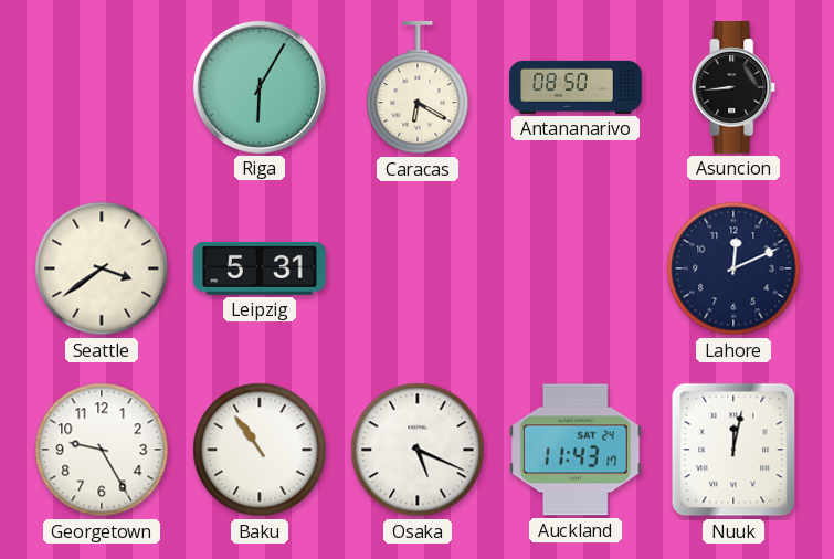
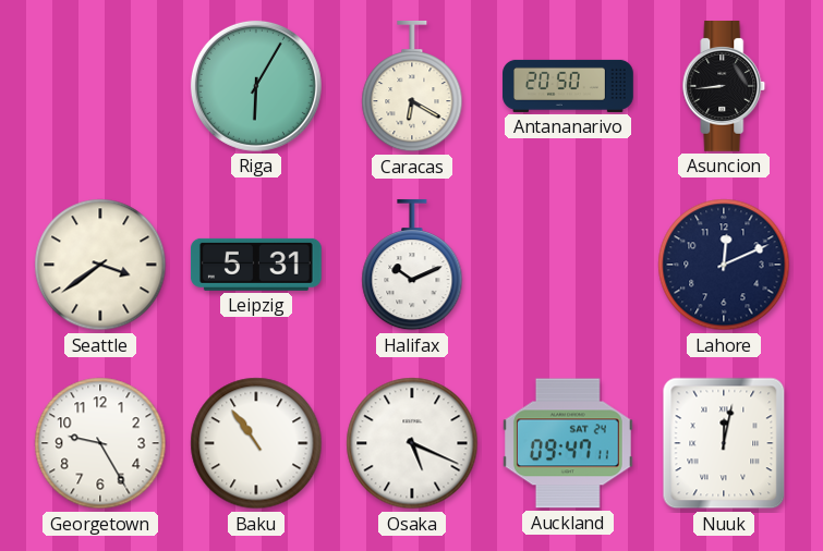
Antananarivo: 08:50 -> 20:50
Halifax: none -> 10:11
Auckland: 11:43 -> 09:47
